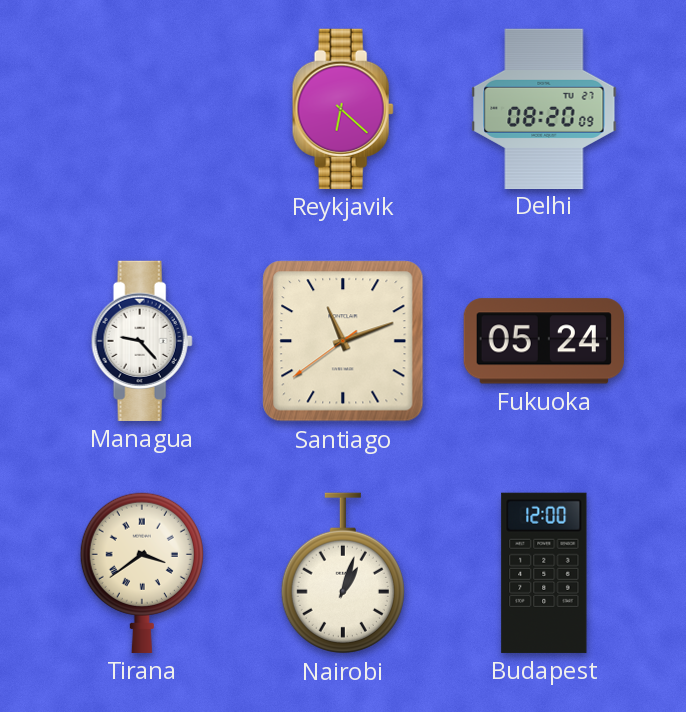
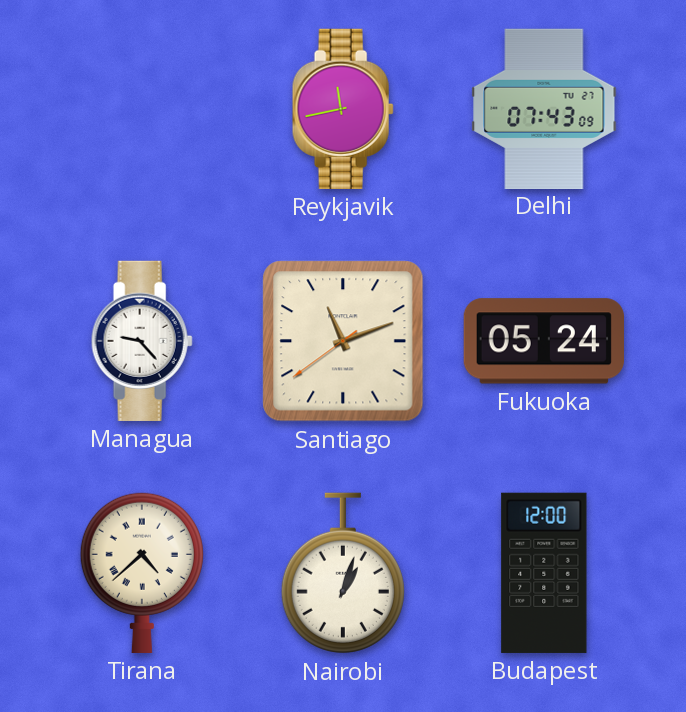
Reykjavik: 6:22 -> 11:43
Delhi: 08:20 -> 07:43
Tirana: 3:39 -> 4:38
